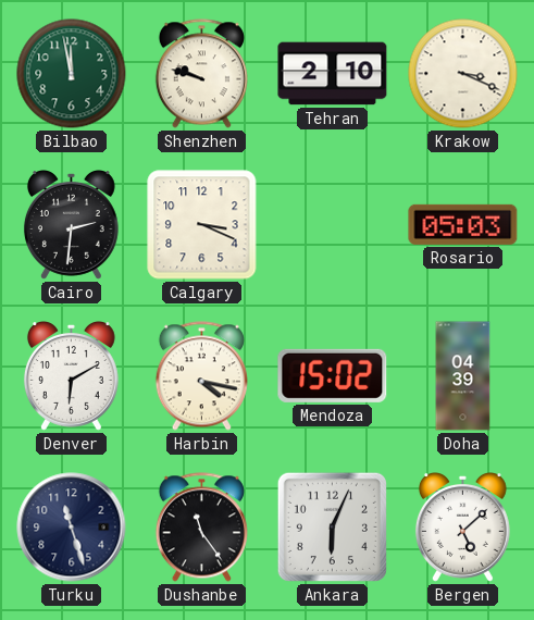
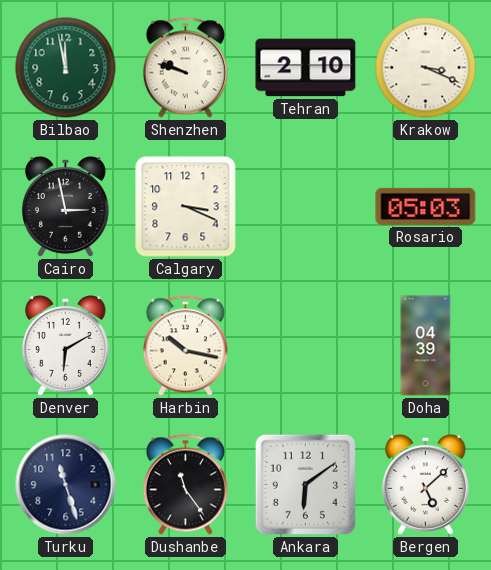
Cairo: 2:31 -> 2:58
Harbin: 4:17 -> 10:17
Mendoza: 15:02 -> none
Ankara: 6:04 -> 6:09
